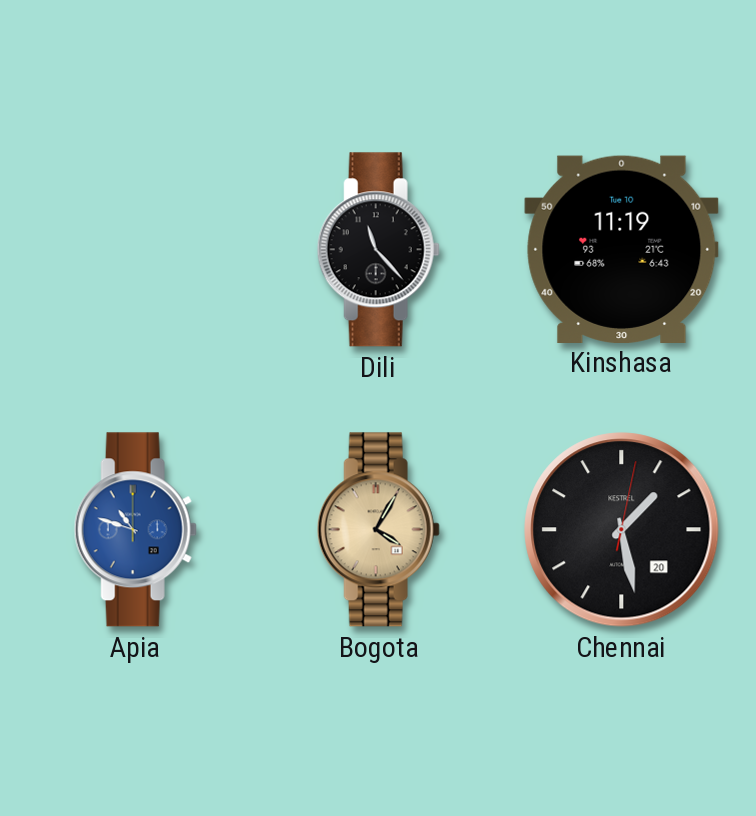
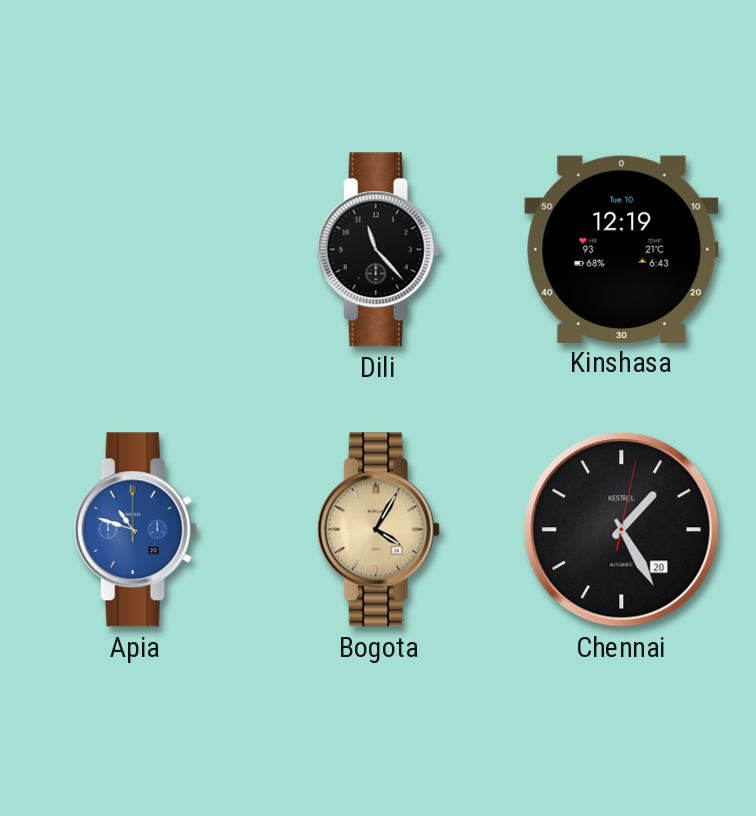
Kinshasa: 11:19 -> 12:19
Chennai: 1:28 -> 1:25
